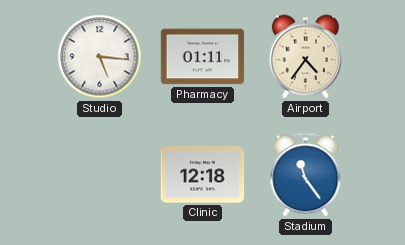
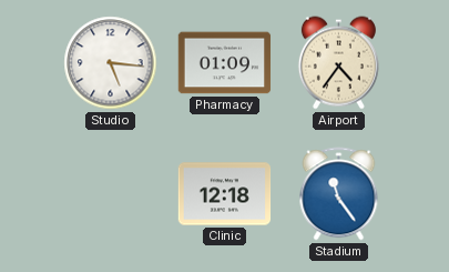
Pharmacy: 01:11 -> 01:09
